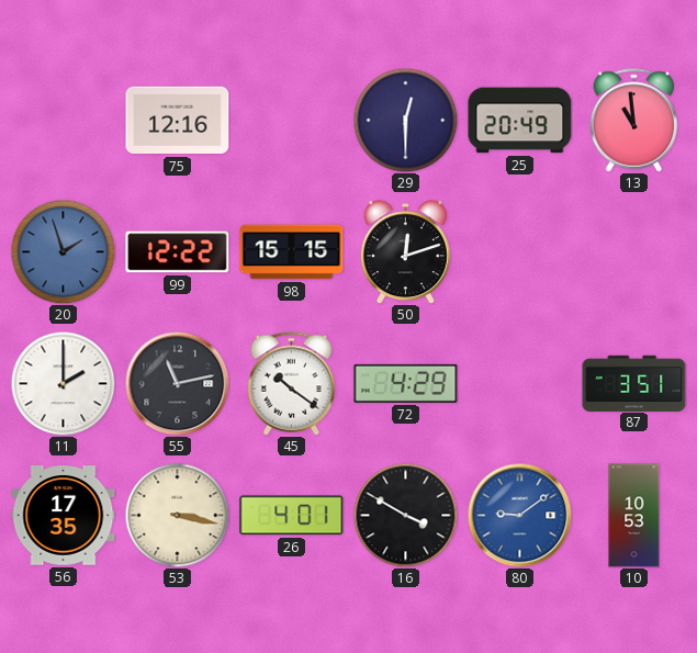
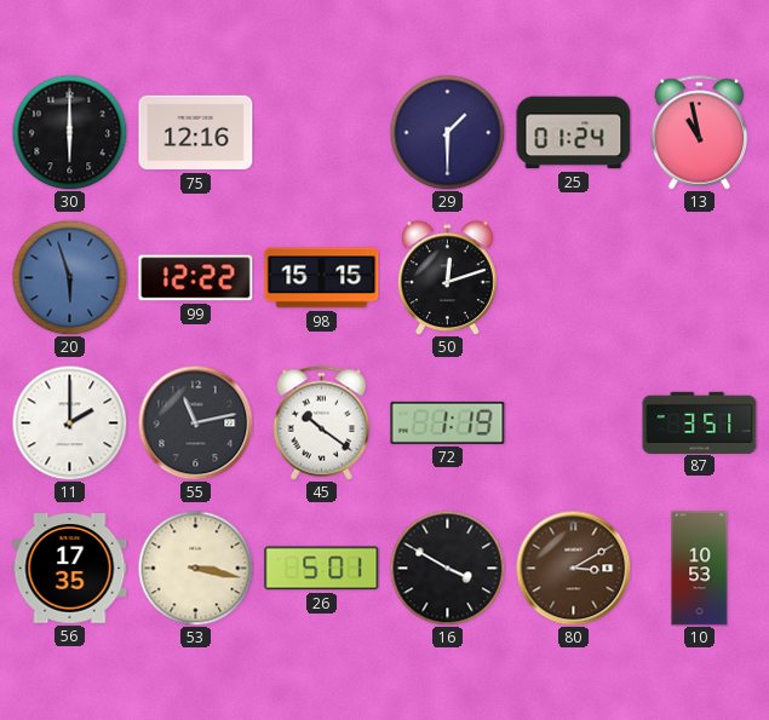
30: none -> 6:00
29: 12:30 -> 1:30
25: 20:49 -> 01:24
13: 10:59 -> 10:58
20: 1:57 -> 5:57
72: 4:29 -> 1:19
26: 4:01 -> 5:01
80: 9:09 -> 3:10
80 dial: blue -> brown
